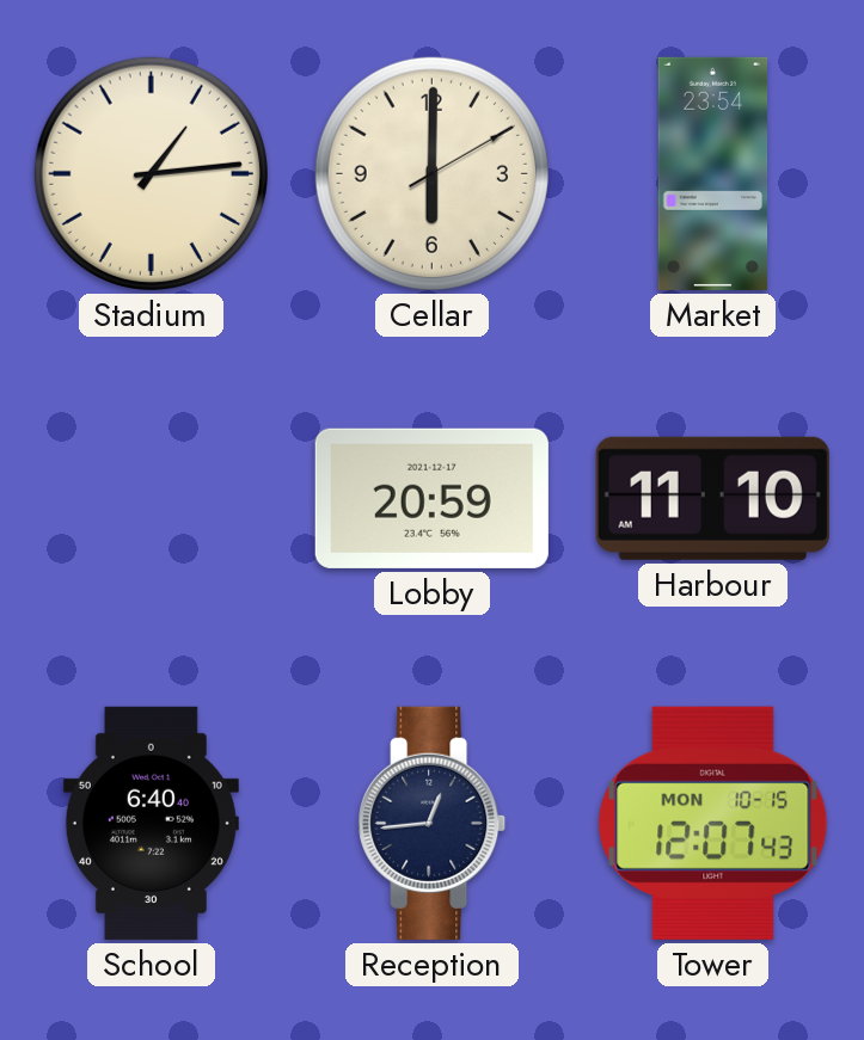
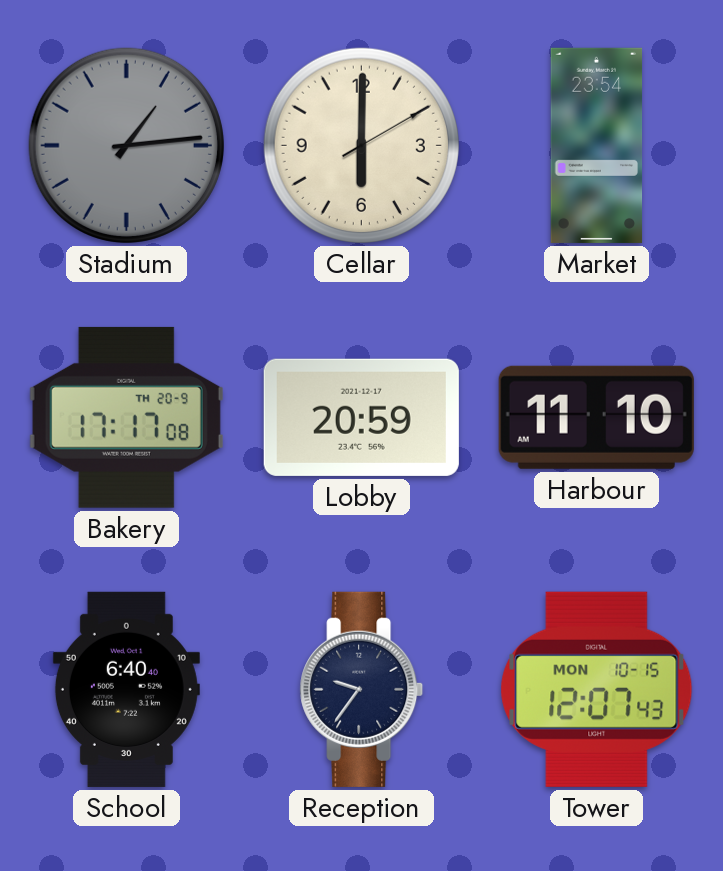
Stadium dial: cream -> grey
Bakery: none -> 17:17
Reception: 12:44 -> 9:36
